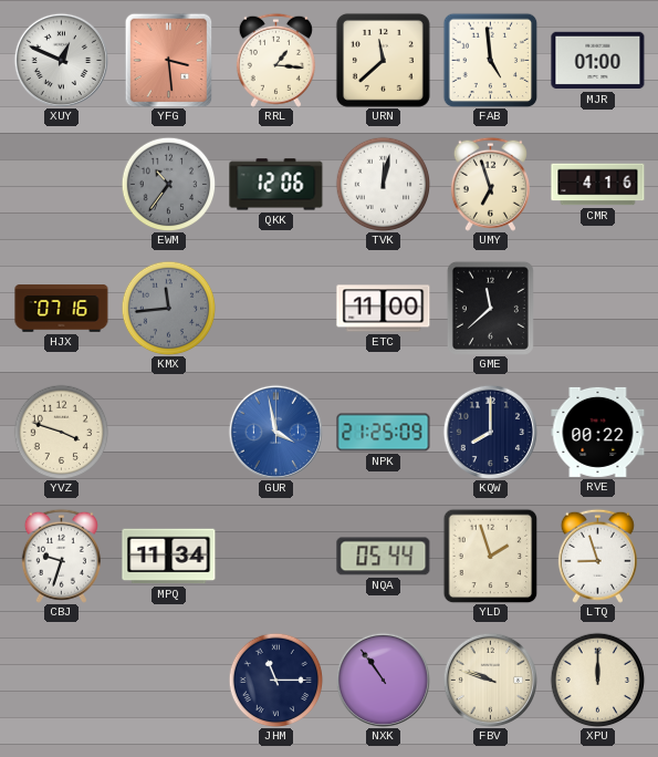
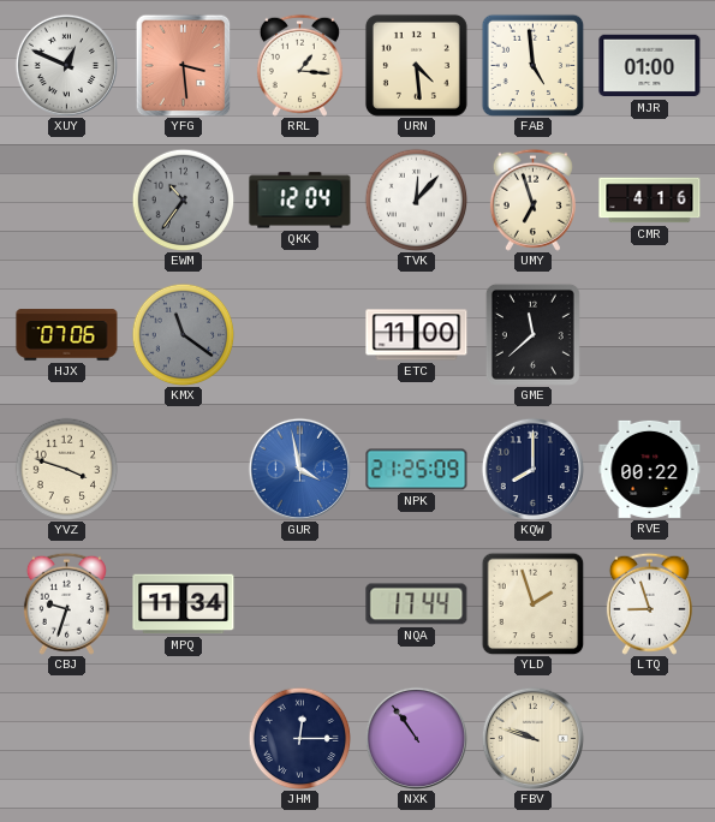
URN: 11:38 -> 4:29
QKK: 12:06 -> 12:04
TVK: 12:02 -> 12:07
HJX: 07:16 -> 07:06
KMX: 11:44 -> 11:21
NQA: 05:44 -> 17:44
JHM: 11:15 -> 12:15
XPU: 12:00 -> none
